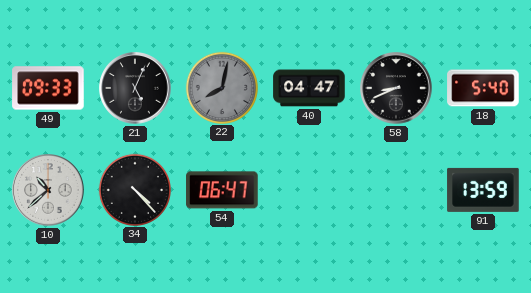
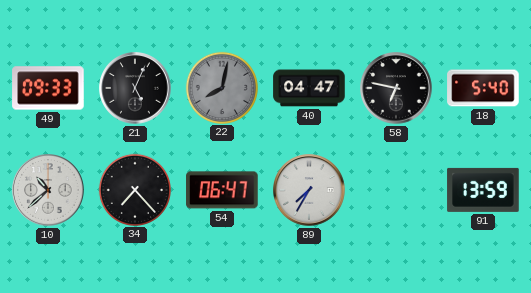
58: 8:41 -> 6:47
34: 4:23 -> 7:23
89: none -> 7:35
